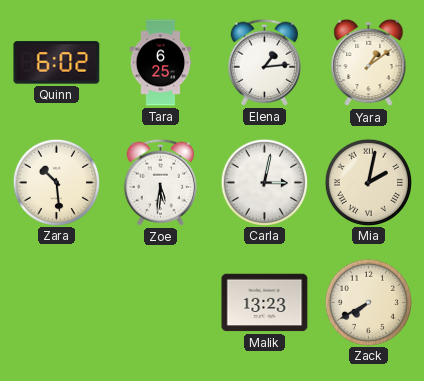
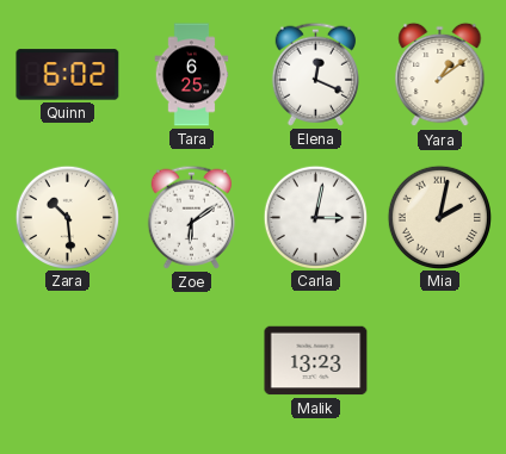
Elena: 1:14 -> 12:19
Zoe: 5:31 -> 6:09
Zack: 7:40 -> none
